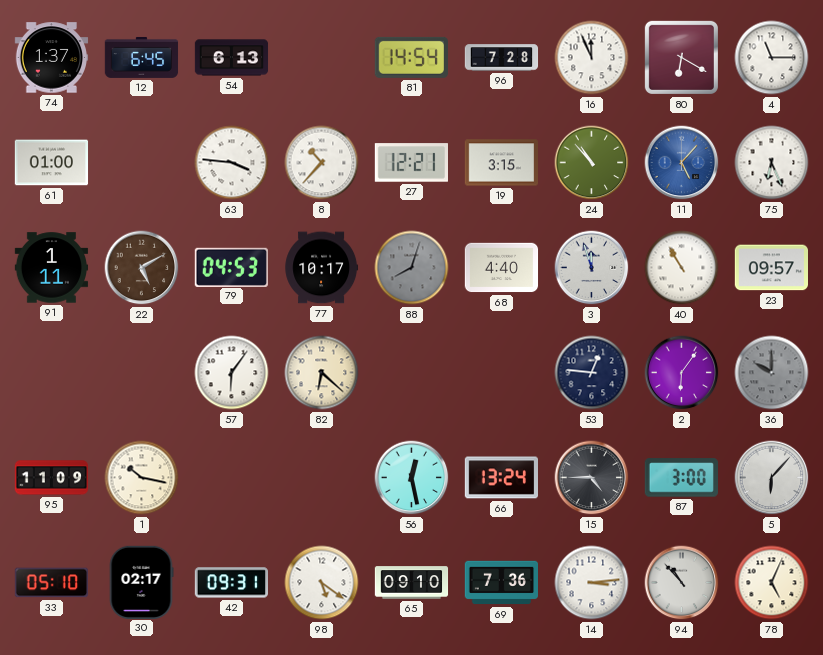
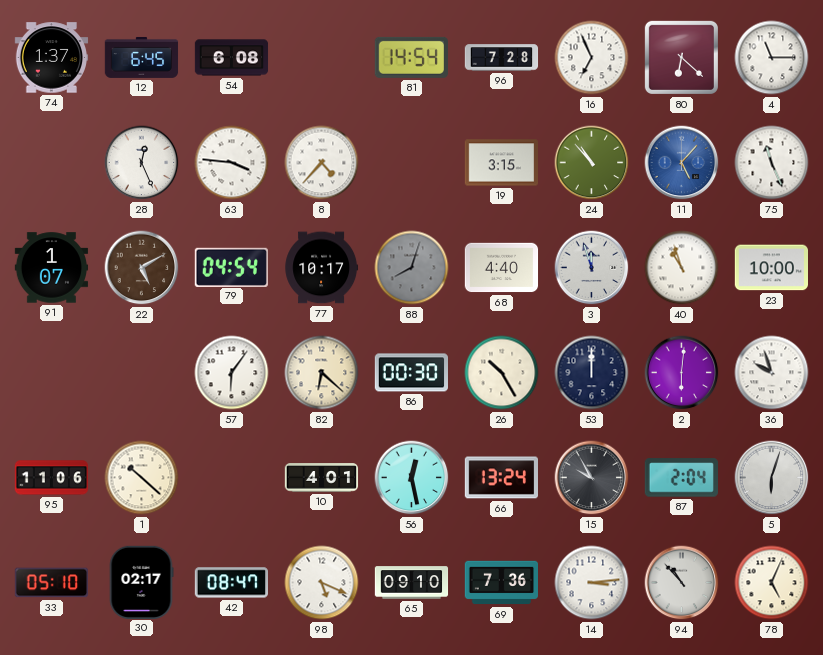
54: 6:13 -> 6:08
16: 11:56 -> 6:56
80: 6:20 -> 6:22
61: 01:00 -> none
28: none -> 12:26
8: 10:37 -> 4:37
27: 12:21 -> none
75: 6:26 -> 11:26
91: 1:11 -> 1:07
79: 04:53 -> 04:54
40: 10:55 -> 10:57
23: 09:57 -> 10:00
86: none -> 00:30
26: none -> 10:25
53: 12:46 -> 12:00
2: 6:06 -> 6:01
36: 10:00 -> 9:57
36 dial: grey -> white
95: 11:09 -> 11:06
1: 10:17 -> 10:22
10: none -> 4:01
15: 4:45 -> 9:55
87: 3:00 -> 2:04
5: 6:07 -> 6:03
42: 09:31 -> 08:47
98: 5:21 -> 5:19
